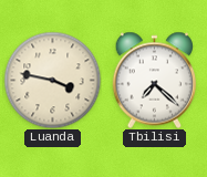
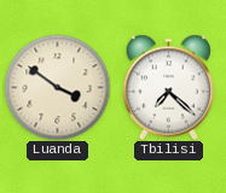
Luanda: 3:47 -> 3:51
